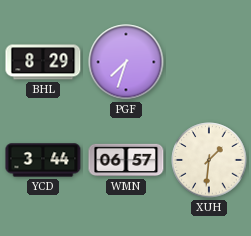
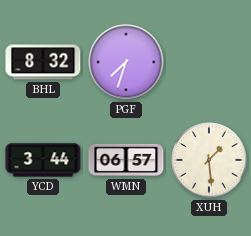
BHL: 8:29 -> 8:32
XUH: 1:31 -> 1:29
